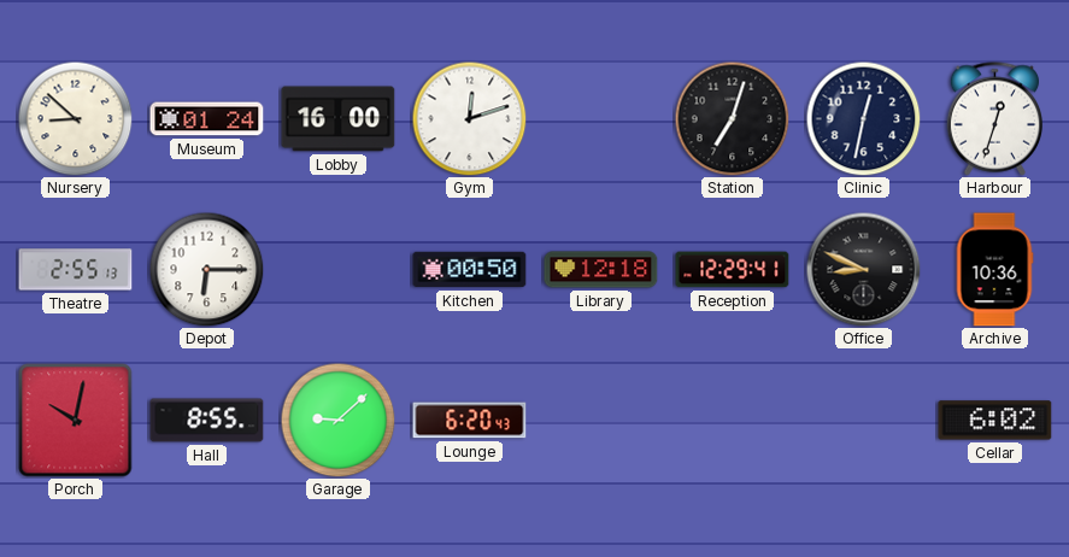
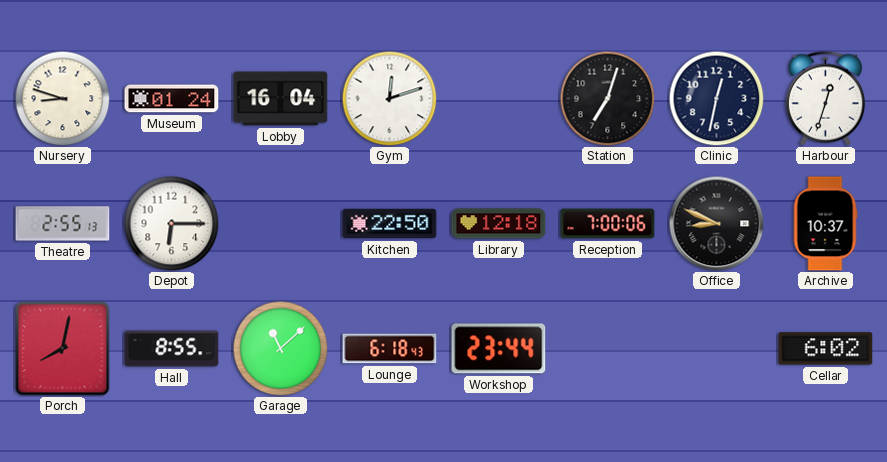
Nursery: 8:52 -> 8:48
Lobby: 16:00 -> 16:04
Kitchen: 00:50 -> 22:50
Reception: 12:29 -> 7:00
Archive: 10:36 -> 10:37
Porch: 10:02 -> 8:02
Garage: 9:08 -> 11:08
Lounge: 6:20 -> 6:18
Workshop: none -> 23:44
